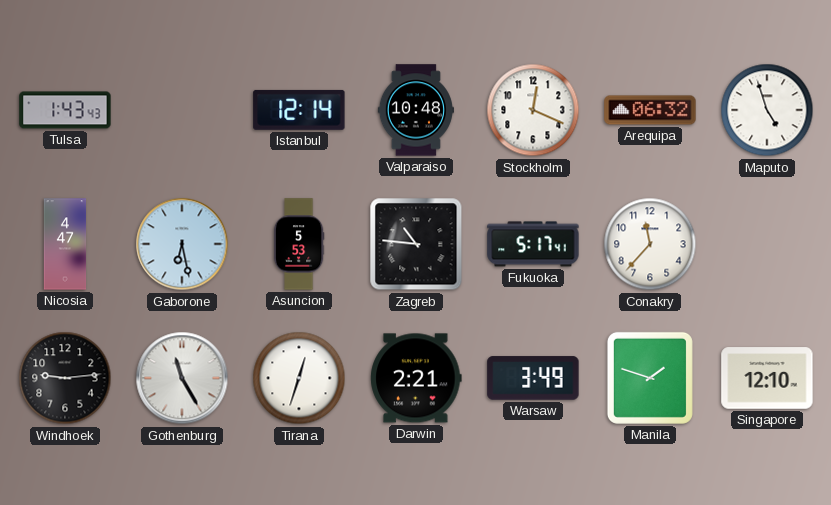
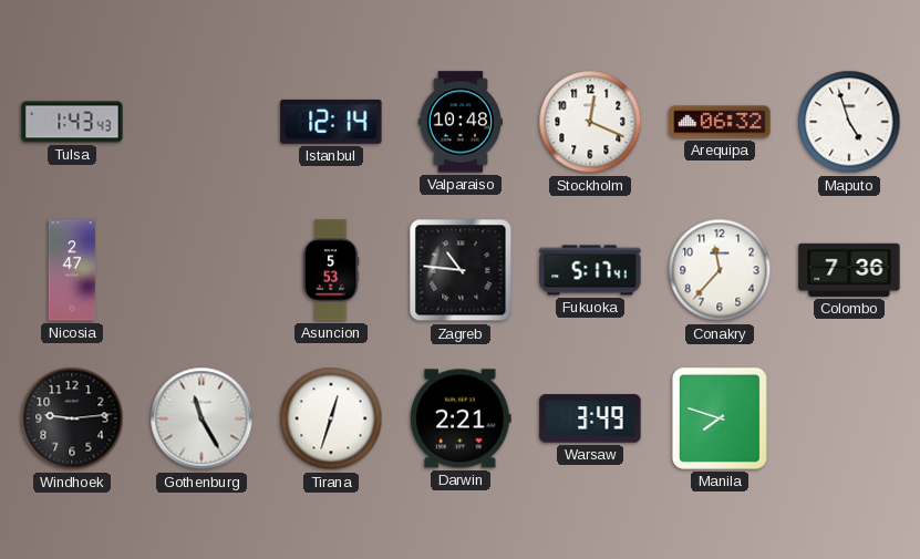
Nicosia: 4:47 -> 2:47
Gaborone: 6:28 -> none
Colombo: none -> 7:36
Manila: 1:48 -> 7:48
Singapore: 12:10 -> none
